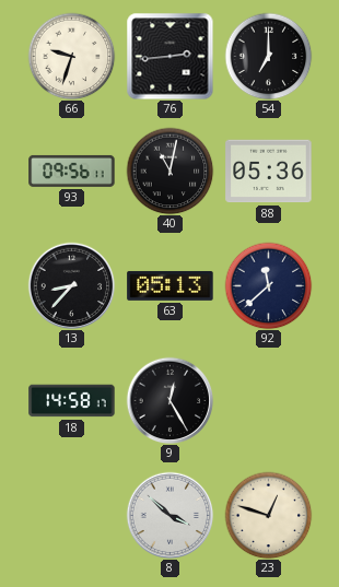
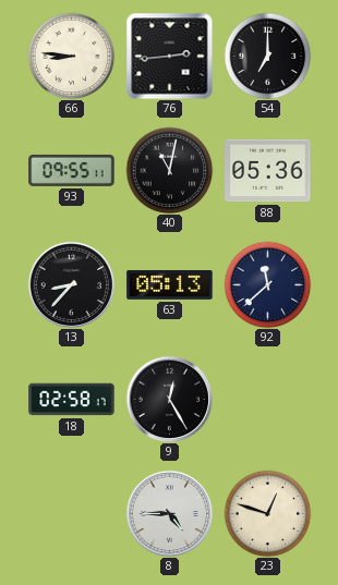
66: 9:33 -> 8:46
93: 09:56 -> 09:55
18: 14:58 -> 02:58
8: 3:52 -> 4:45
